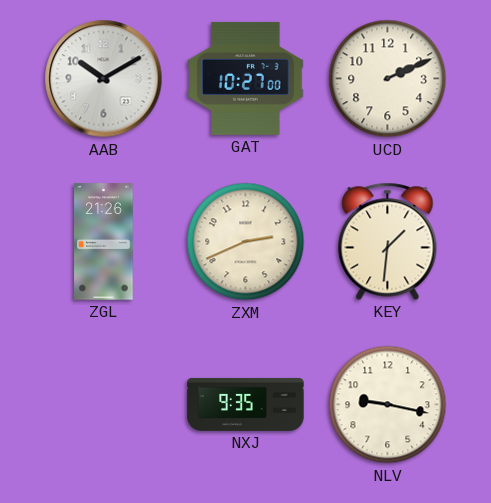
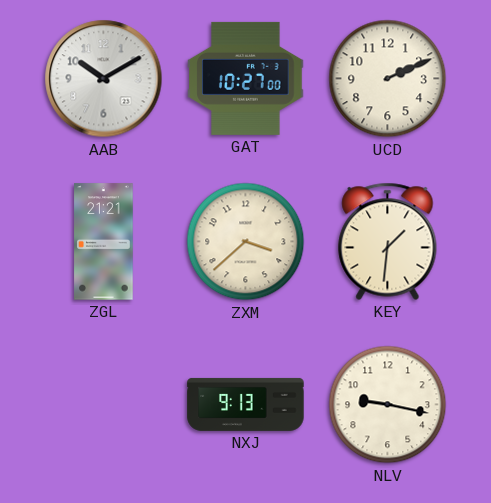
ZGL: 21:26 -> 21:21
ZXM: 2:41 -> 3:38
NXJ: 9:35 -> 9:13
